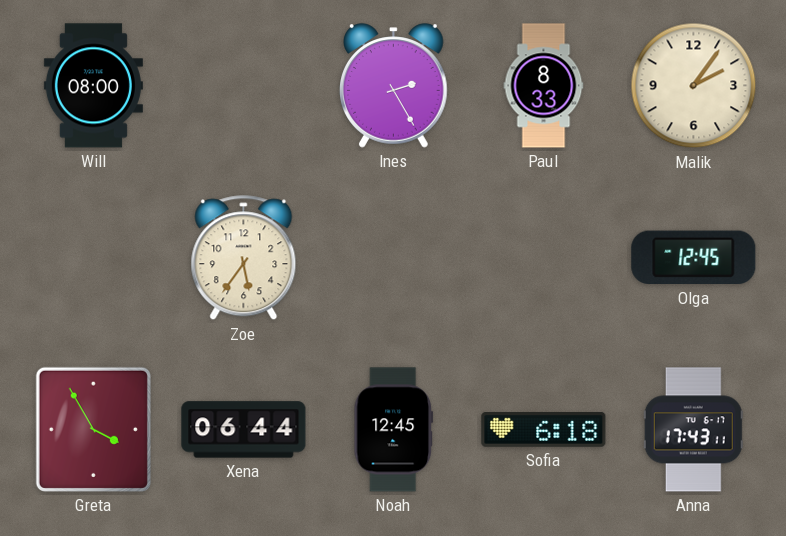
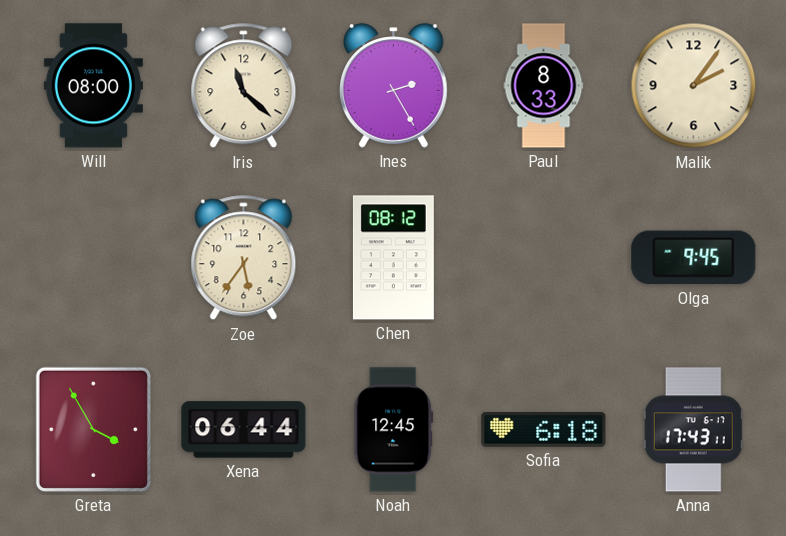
Iris: none -> 11:22
Chen: none -> 08:12
Olga: 12:45 -> 9:45
